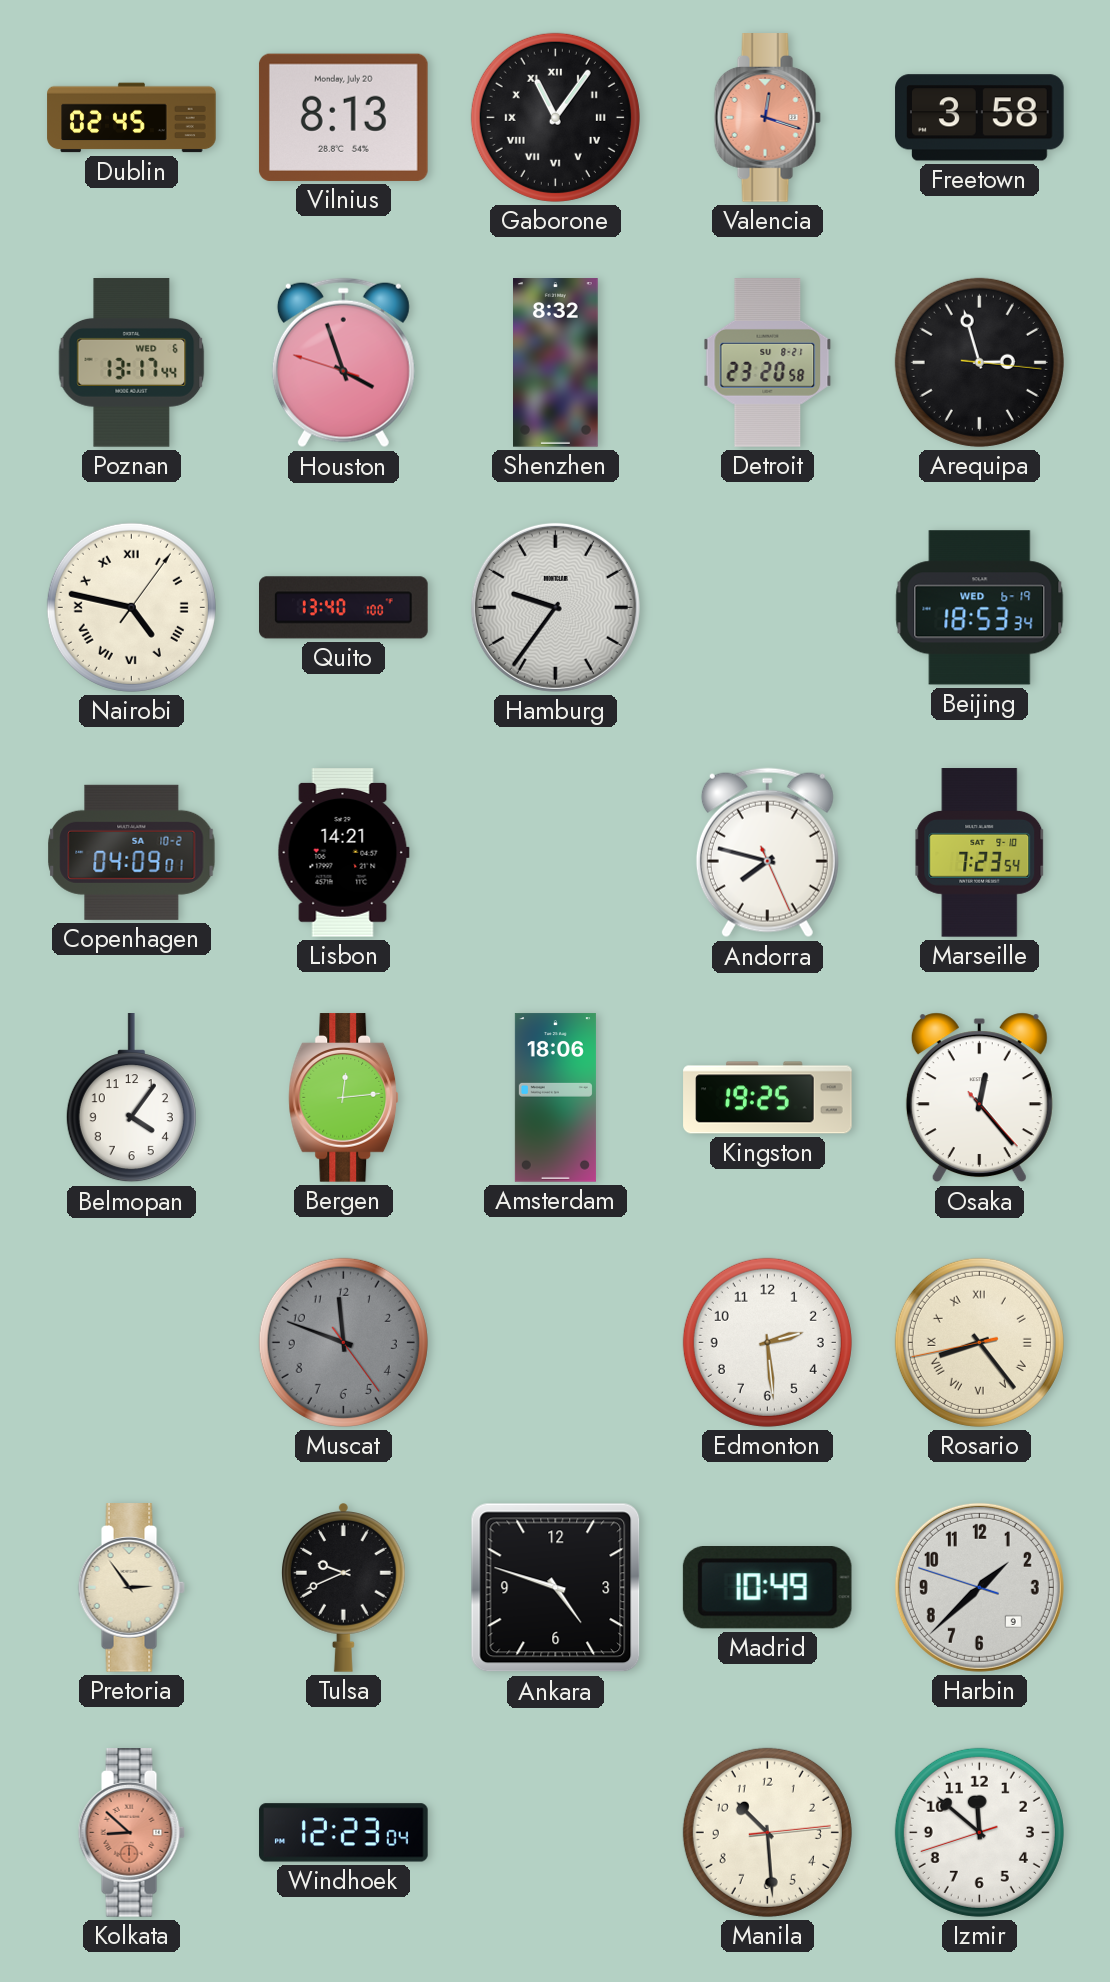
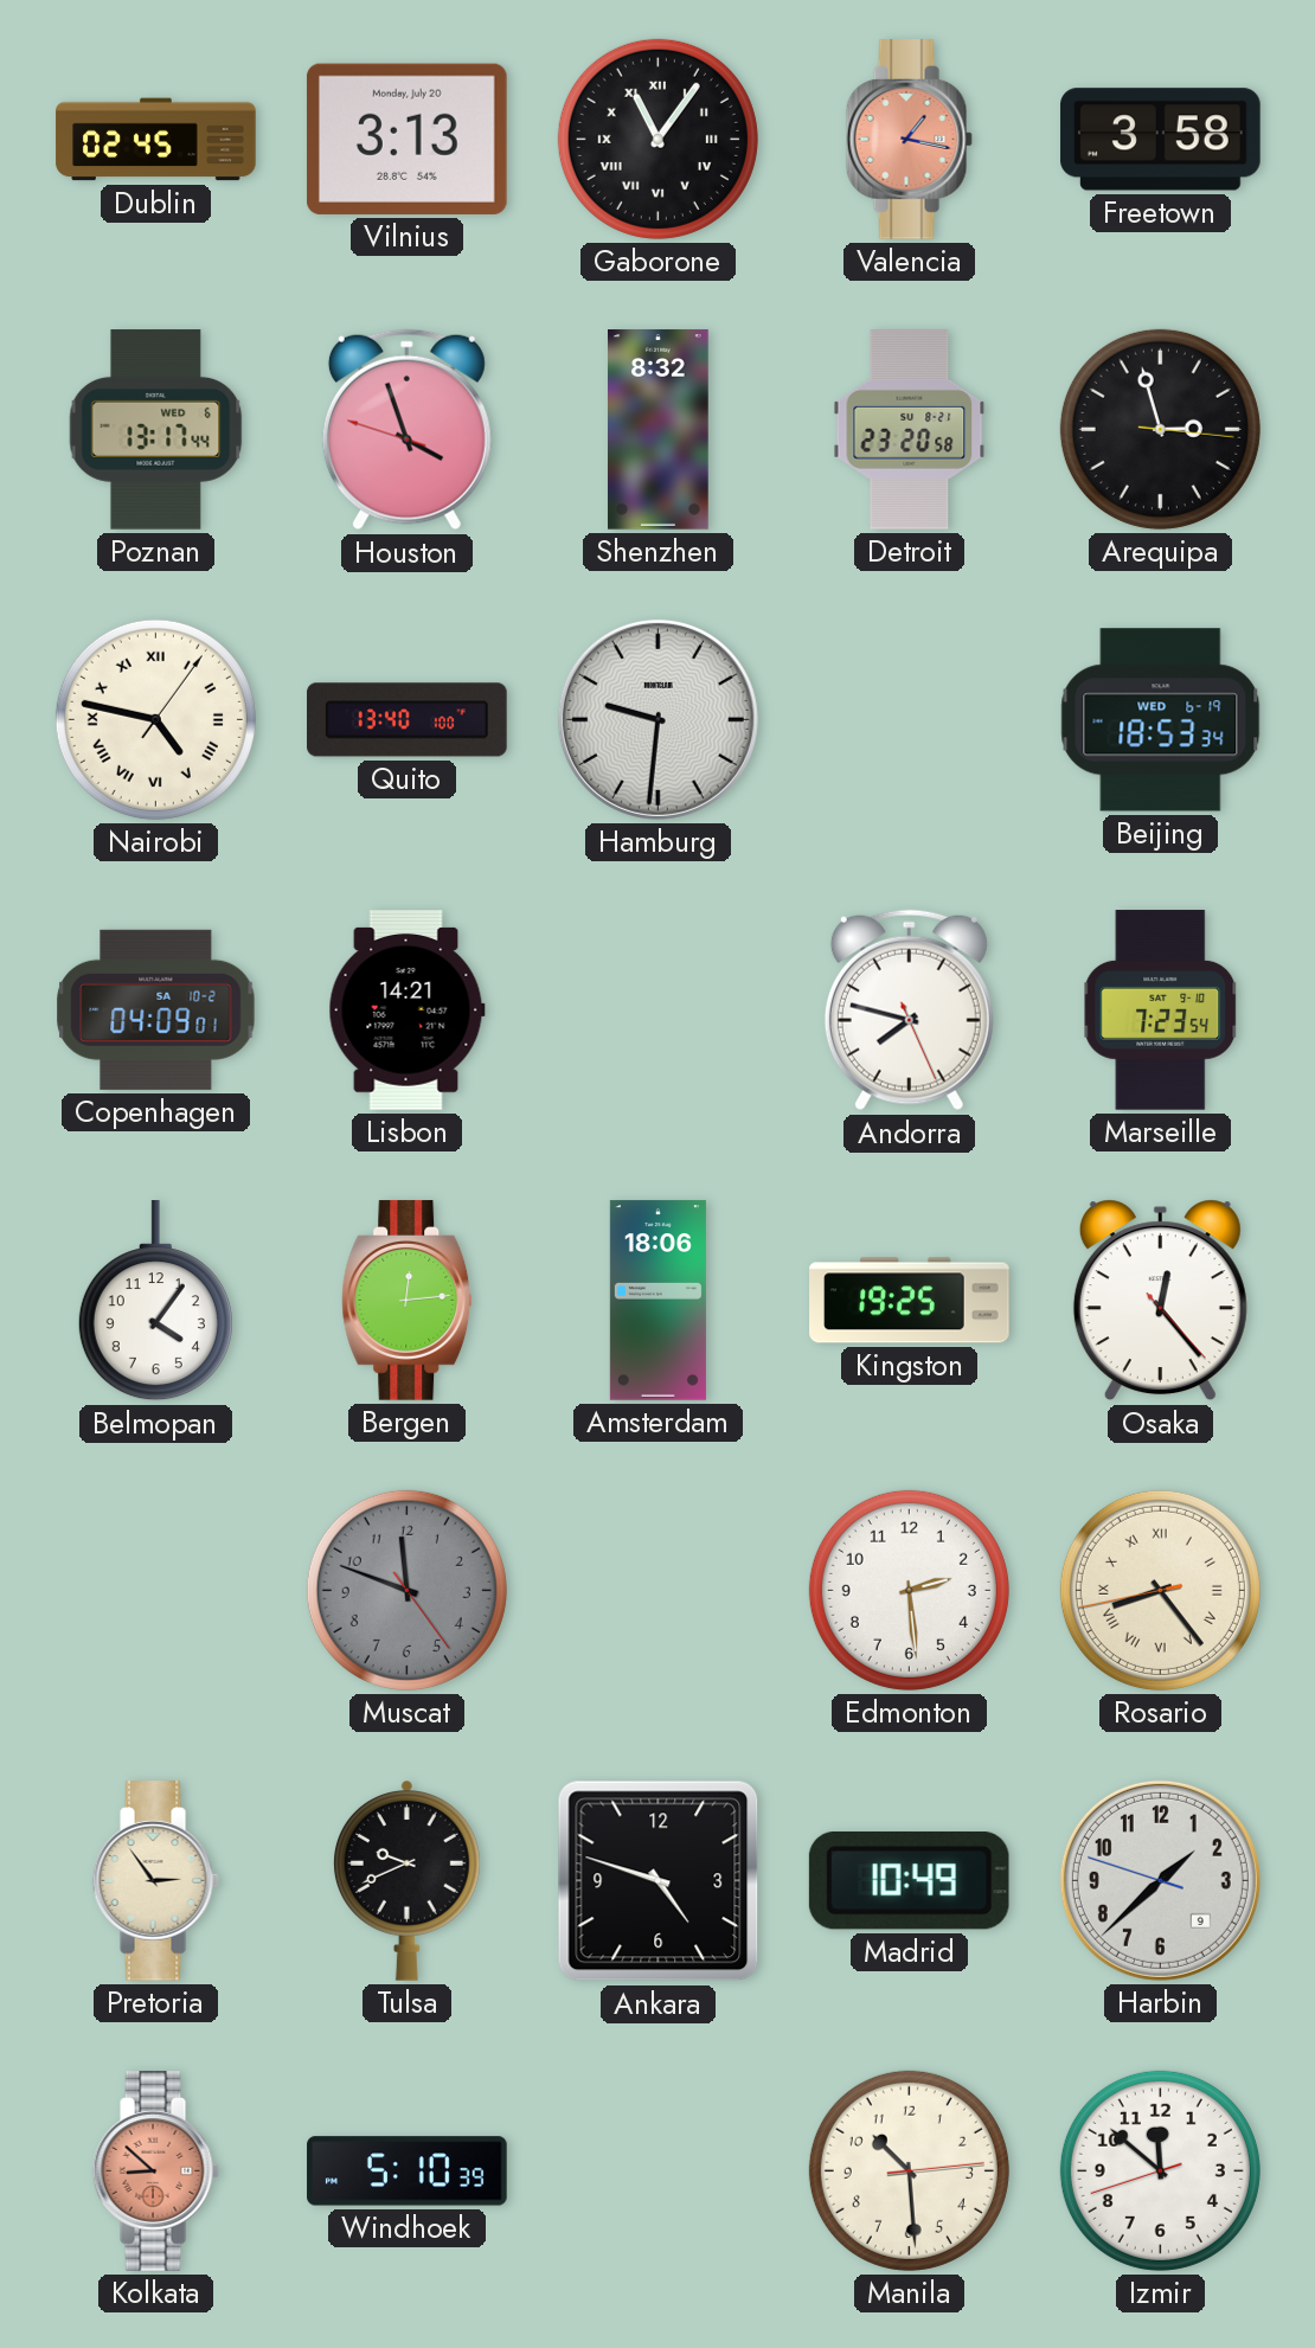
Vilnius: 8:13 -> 3:13
Valencia: 12:18 -> 1:17
Hamburg: 9:36 -> 9:31
Windhoek: 12:23 -> 5:10
